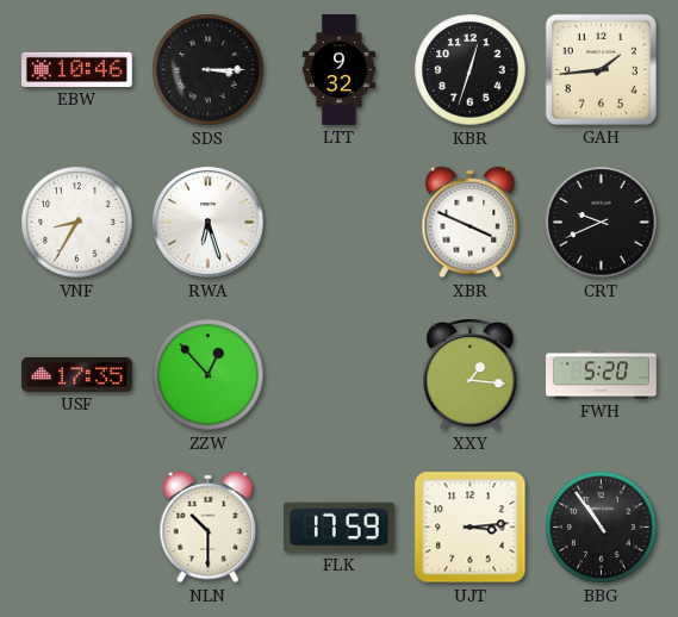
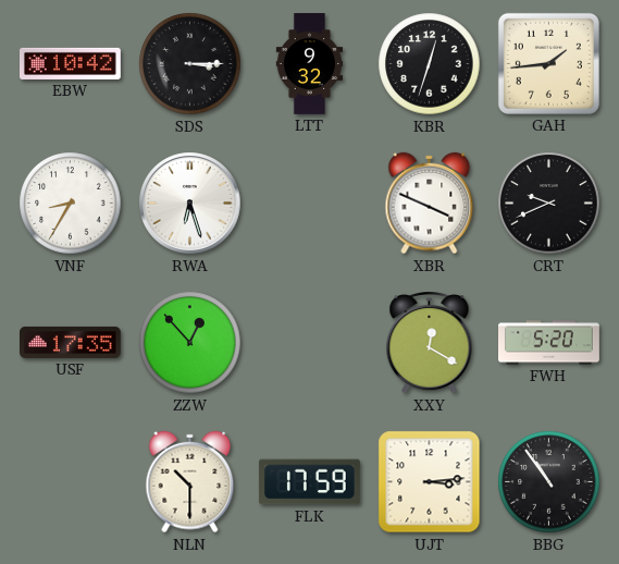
EBW: 10:46 -> 10:42
XXY: 1:16 -> 12:20
